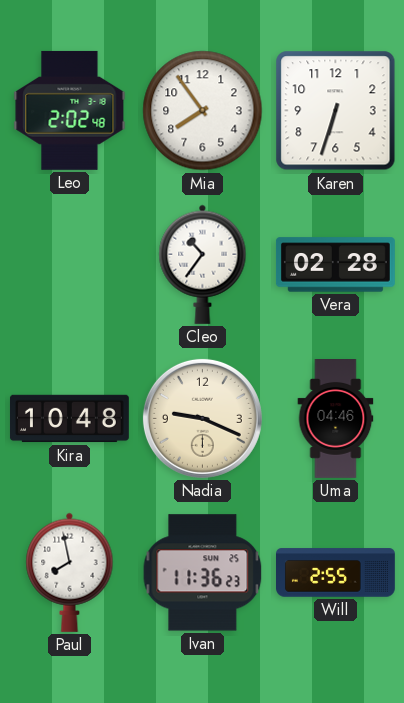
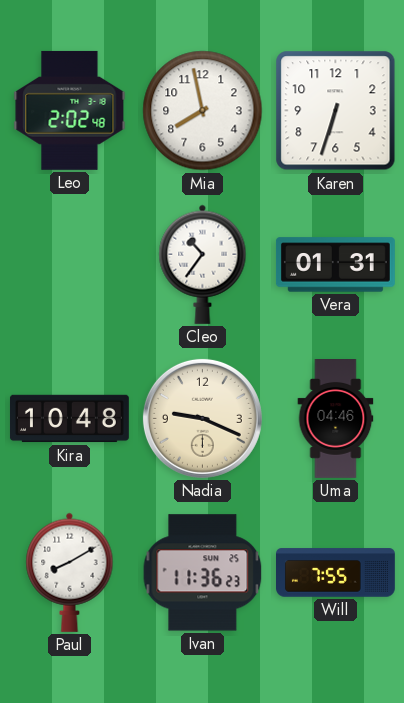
Mia: 7:54 -> 7:58
Vera: 02:28 -> 01:31
Paul: 7:58 -> 8:10
Will: 2:55 -> 7:55
